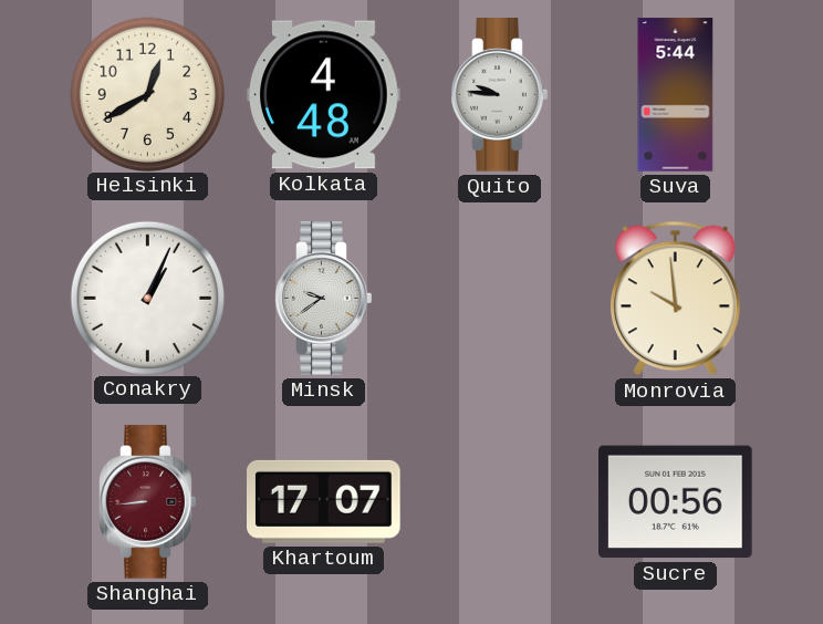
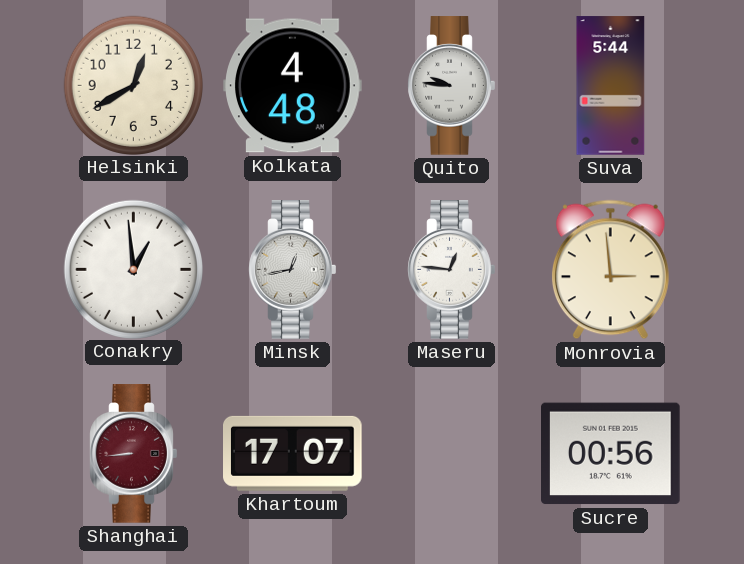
Conakry: 1:04 -> 12:59
Minsk: 9:39 -> 12:43
Maseru: none -> 12:46
Monrovia: 9:59 -> 2:59
